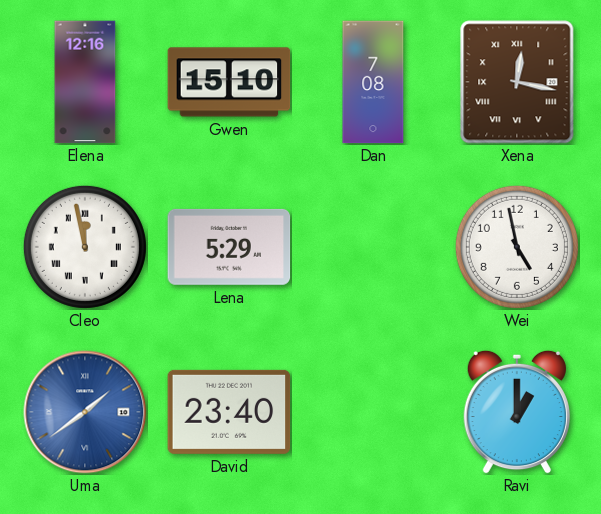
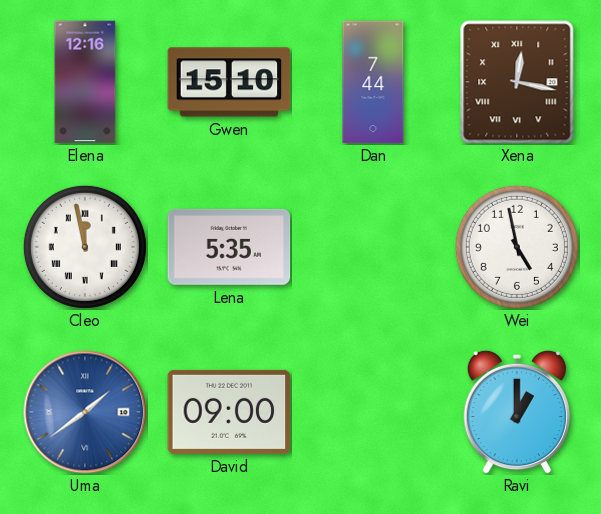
Dan: 7:08 -> 7:44
Lena: 5:29 -> 5:35
David: 23:40 -> 09:00
